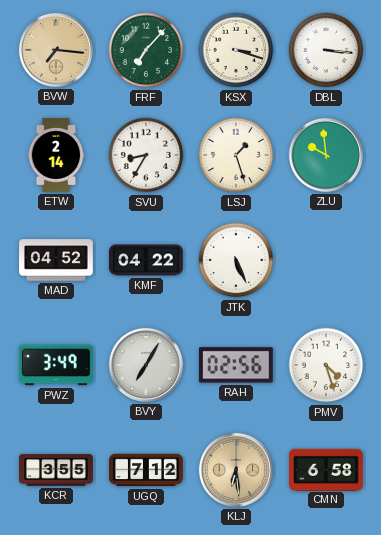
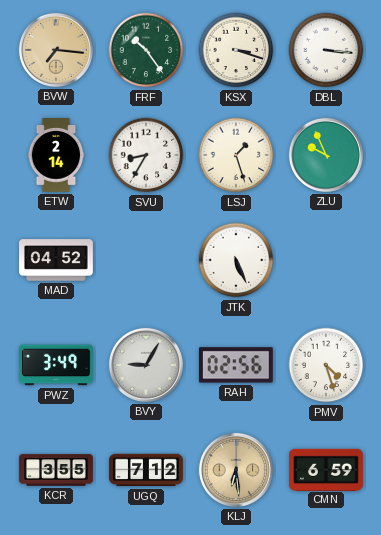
FRF: 7:07 -> 10:24
ZLU: 9:59 -> 9:56
KMF: 04:22 -> none
BVY: 7:05 -> 9:05
CMN: 6:58 -> 6:59
